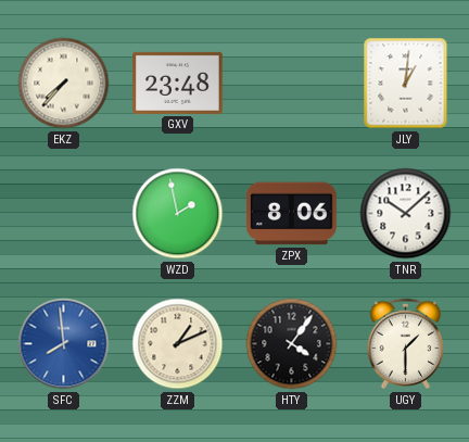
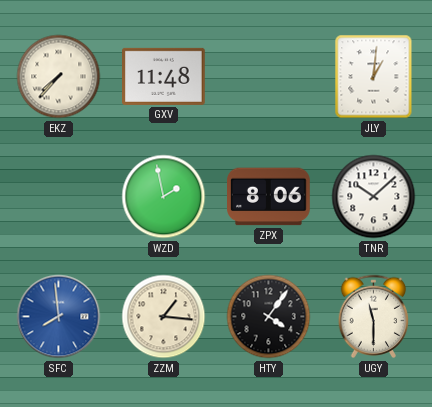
GXV: 23:48 -> 11:48
ZZM: 1:11 -> 1:16
UGY: 1:30 -> 11:30
